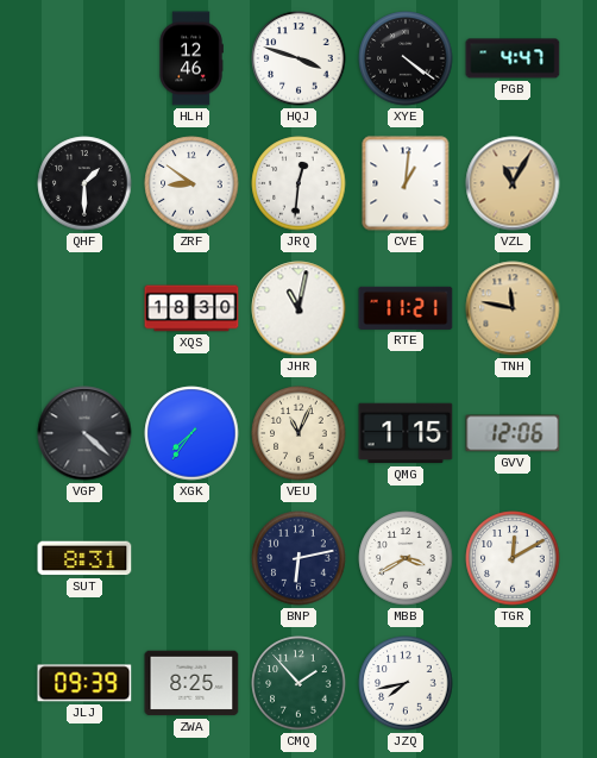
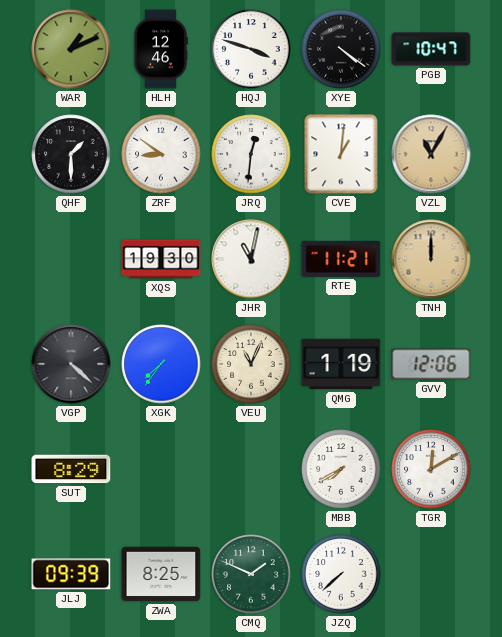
WAR: none -> 1:11
PGB: 4:47 -> 10:47
XQS: 18:30 -> 19:30
TNH: 11:47 -> 12:00
QMG: 1:15 -> 1:19
SUT: 8:31 -> 8:29
BNP: 6:13 -> none
MBB: 3:40 -> 7:40
CMQ: 1:53 -> 1:49
JZQ: 7:43 -> 7:38
